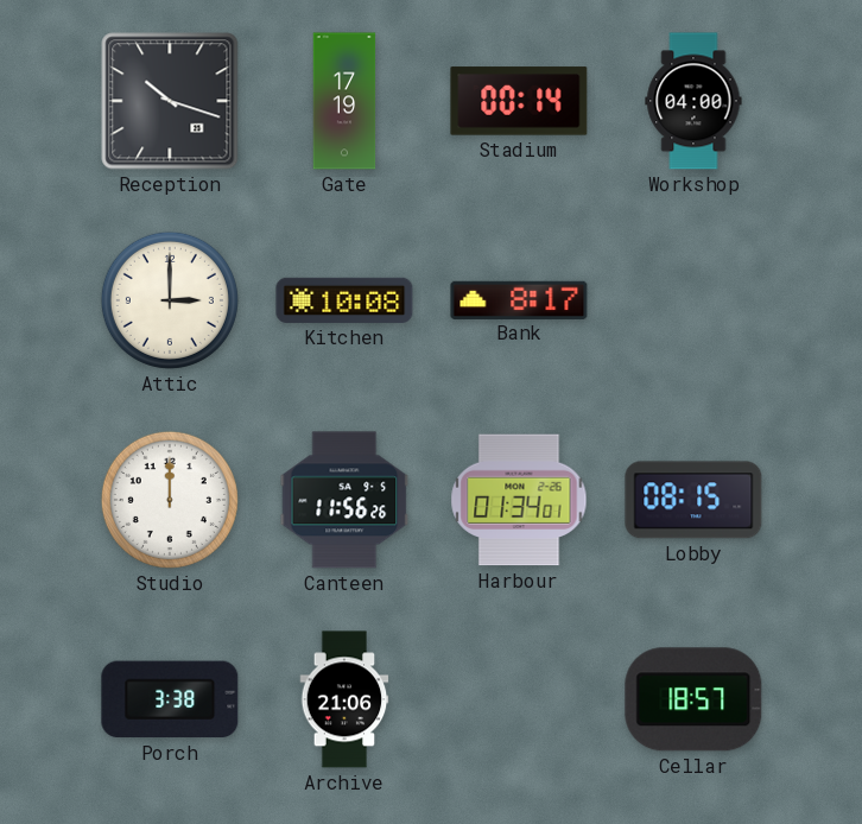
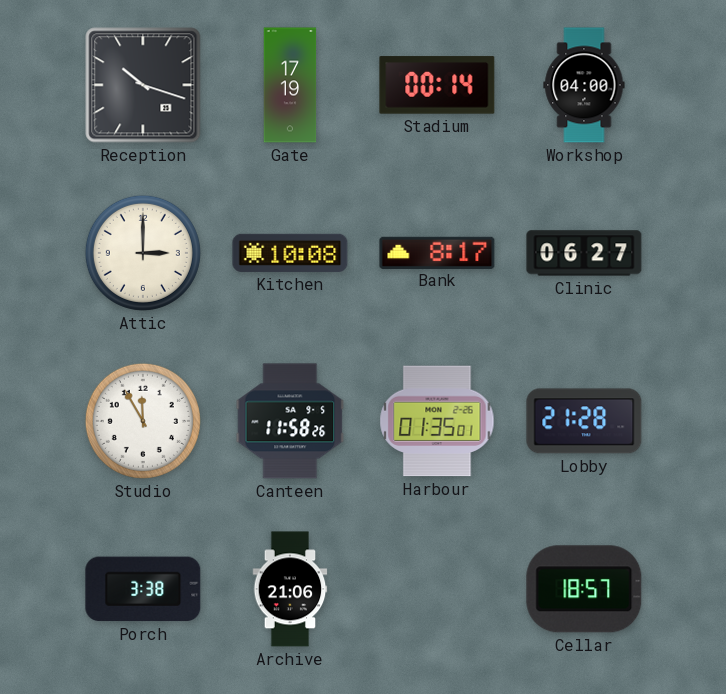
Clinic: none -> 06:27
Studio: 12:00 -> 11:55
Canteen: 11:56 -> 11:58
Harbour: 01:34 -> 01:35
Lobby: 08:15 -> 21:28
